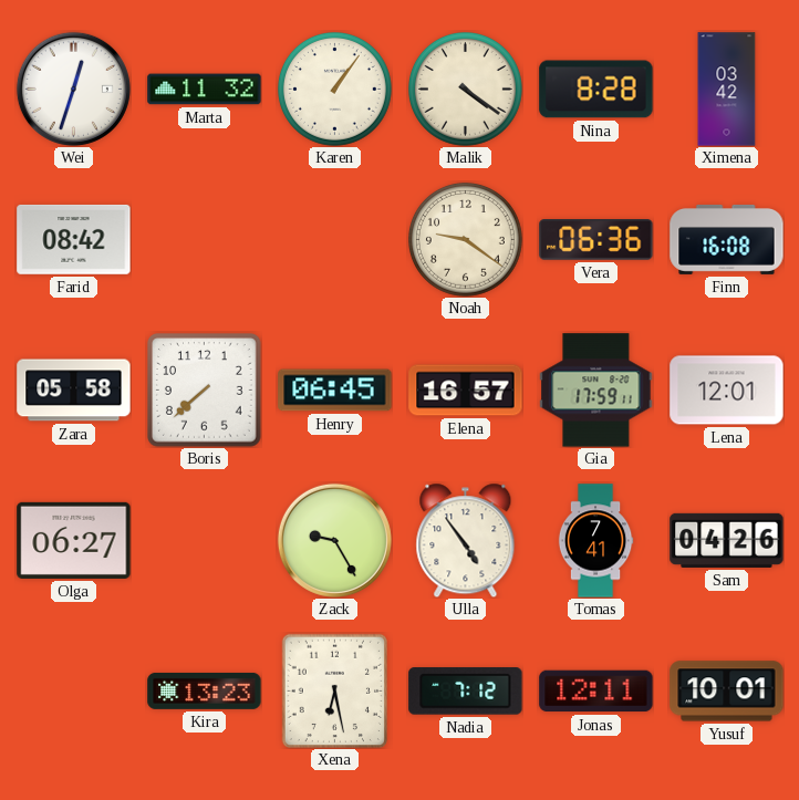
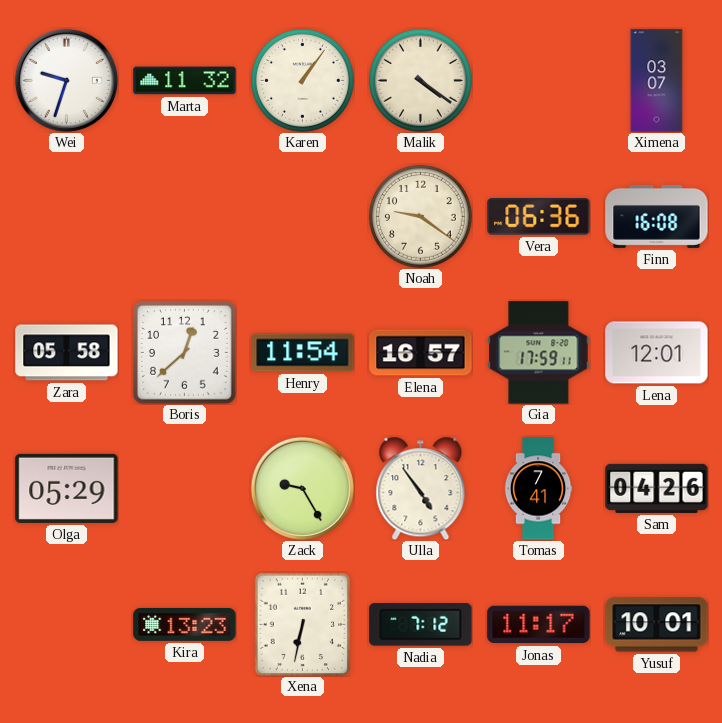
Wei: 12:33 -> 9:33
Nina: 8:28 -> none
Ximena: 03:42 -> 03:07
Farid: 08:42 -> none
Boris: 7:38 -> 12:38
Henry: 06:45 -> 11:54
Olga: 06:27 -> 05:29
Xena: 6:28 -> 6:32
Jonas: 12:11 -> 11:17
